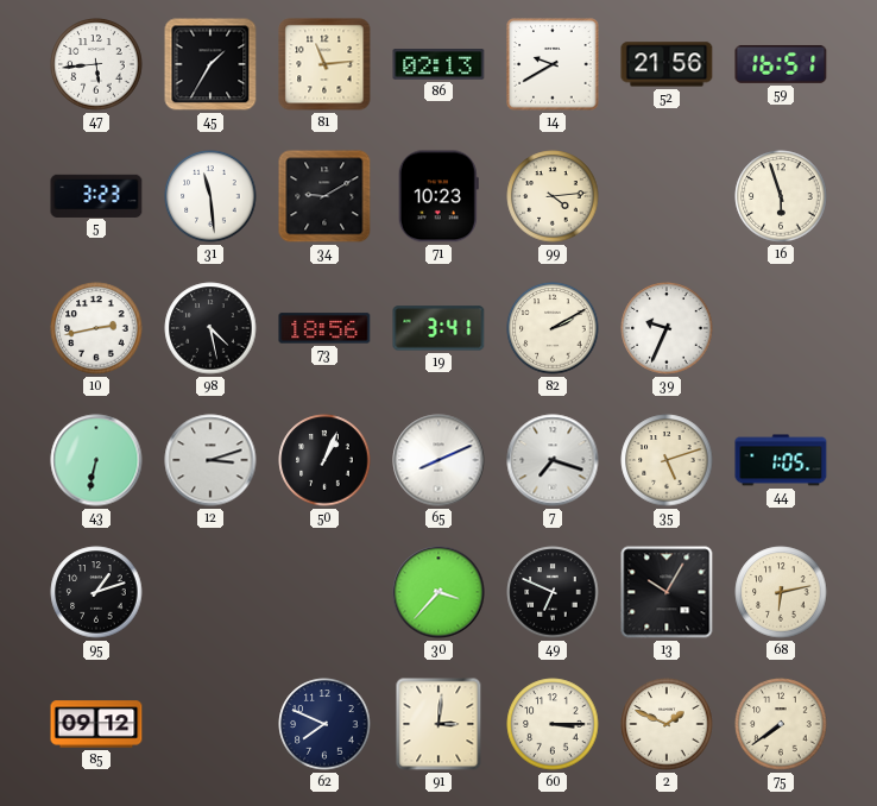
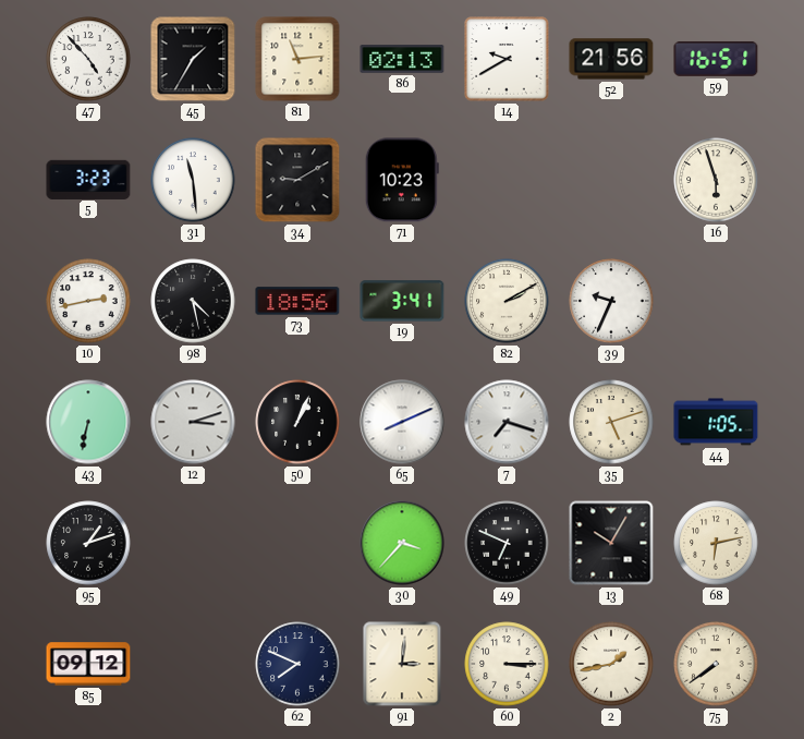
47: 5:44 -> 4:53
99: 4:14 -> none
2: 1:49 -> 1:43
